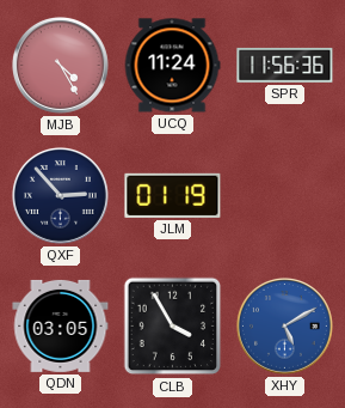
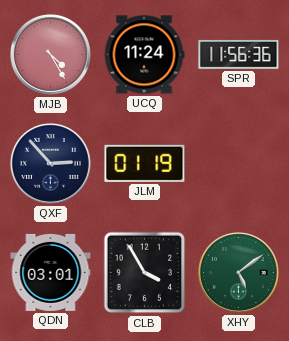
QDN: 03:05 -> 03:01
XHY: 5:10 -> 5:09
XHY dial: blue -> green
